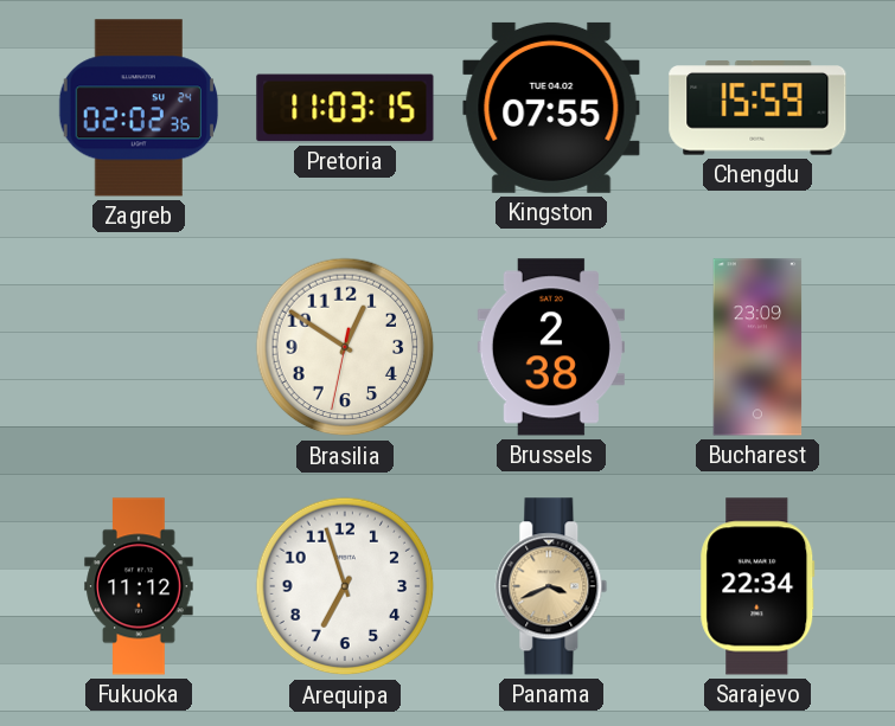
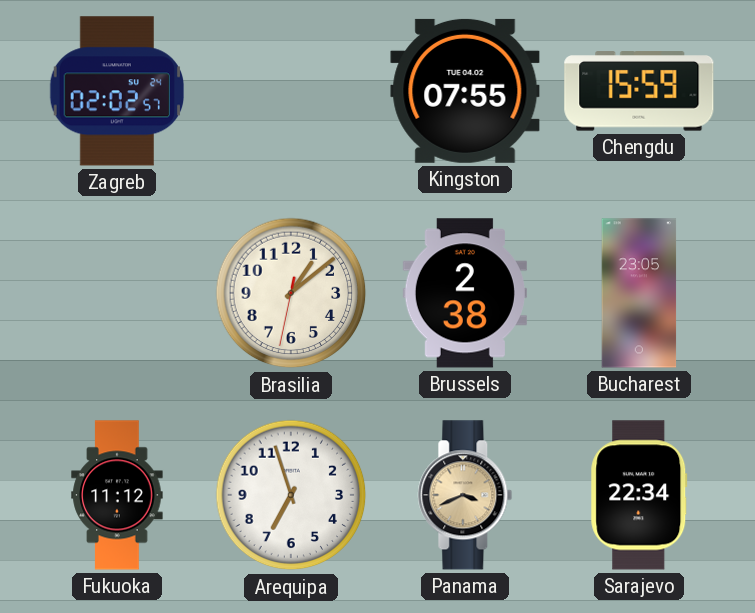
Zagreb: 02:02:36 -> 02:02:57
Pretoria: 11:03 -> none
Brasilia: 12:50 -> 1:08
Bucharest: 23:09 -> 23:05
